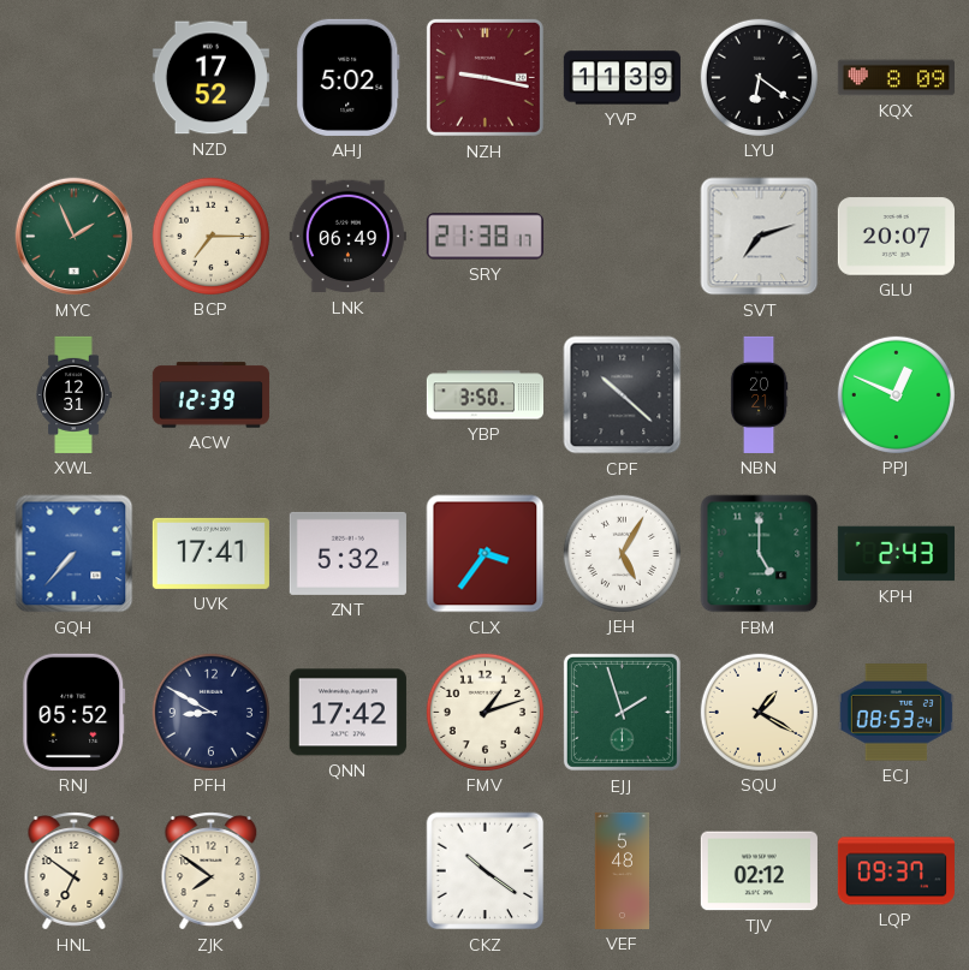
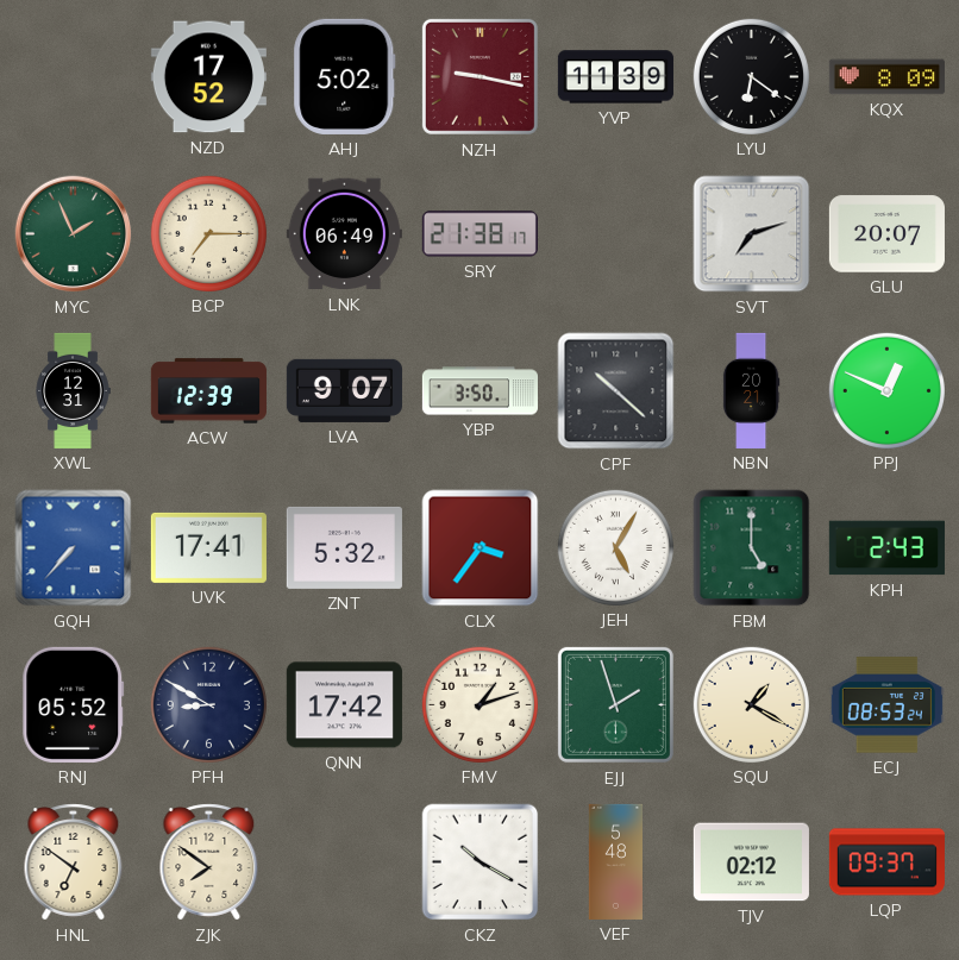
LVA: none -> 9:07
CKZ: 10:21 -> 10:20
